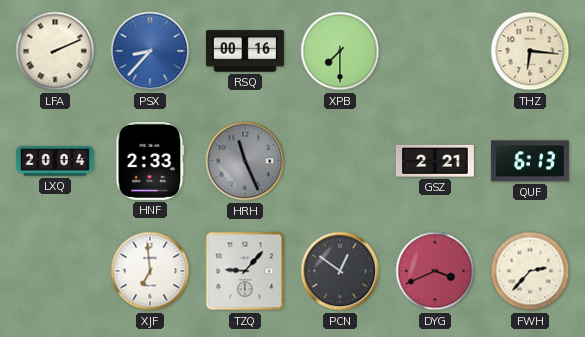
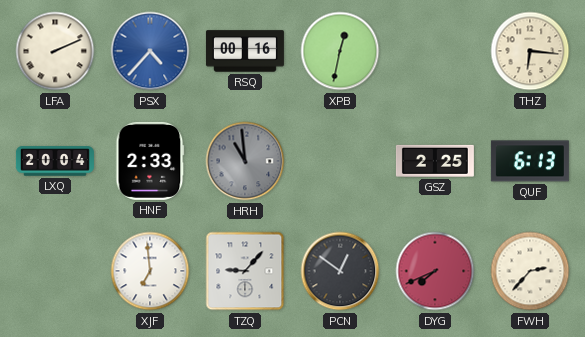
PSX: 8:37 -> 4:37
XPB: 7:30 -> 12:32
HRH: 11:26 -> 10:59
GSZ: 2:21 -> 2:25
DYG: 3:41 -> 7:41
